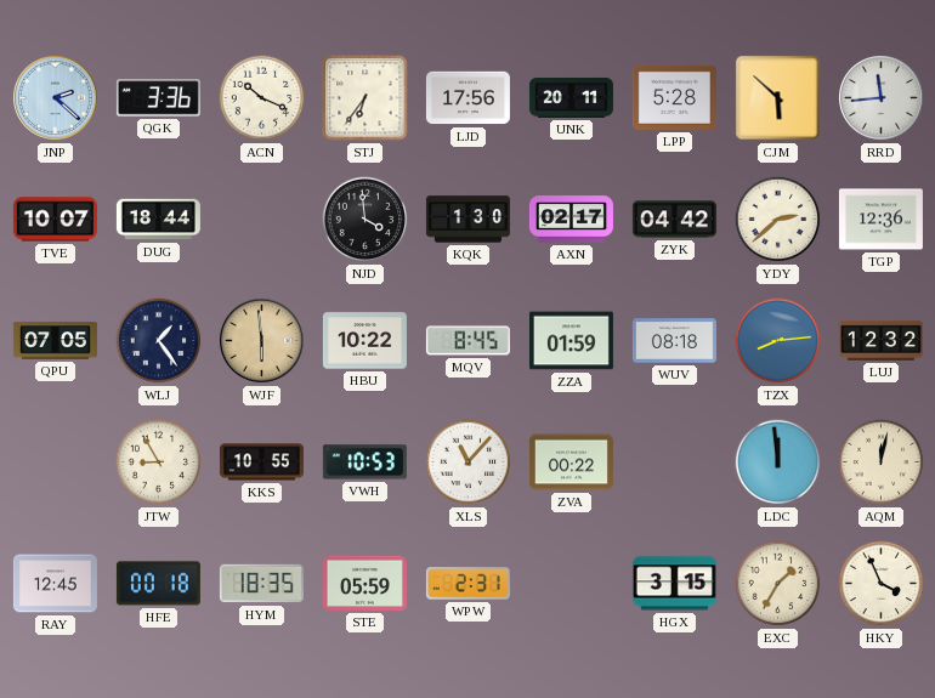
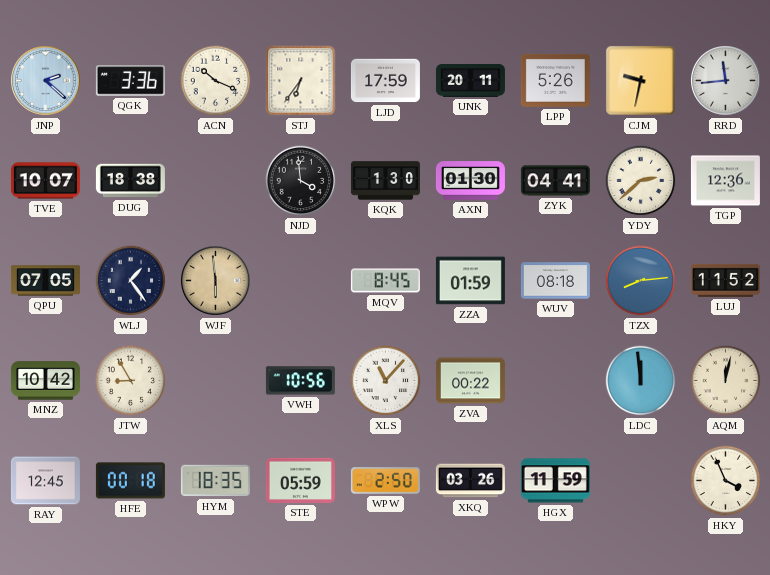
LJD: 17:56 -> 17:59
LPP: 5:28 -> 5:26
CJM: 5:52 -> 9:32
DUG: 18:44 -> 18:38
AXN: 02:17 -> 01:30
ZYK: 04:42 -> 04:41
HBU: 10:22 -> none
LUJ: 12:32 -> 11:52
MNZ: none -> 10:42
KKS: 10:55 -> none
VWH: 10:53 -> 10:56
WPW: 2:31 -> 2:50
XKQ: none -> 03:26
HGX: 3:15 -> 11:59
EXC: 1:35 -> none
